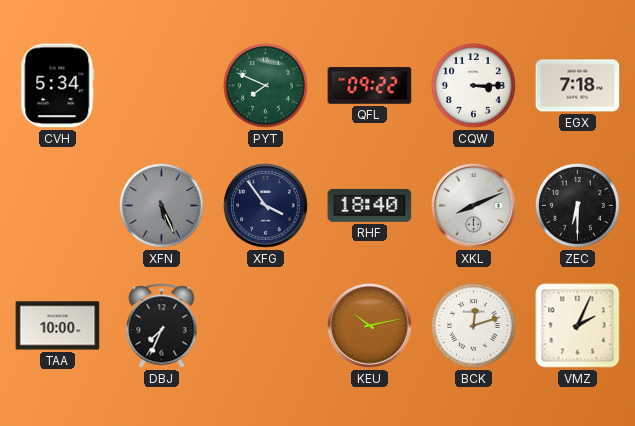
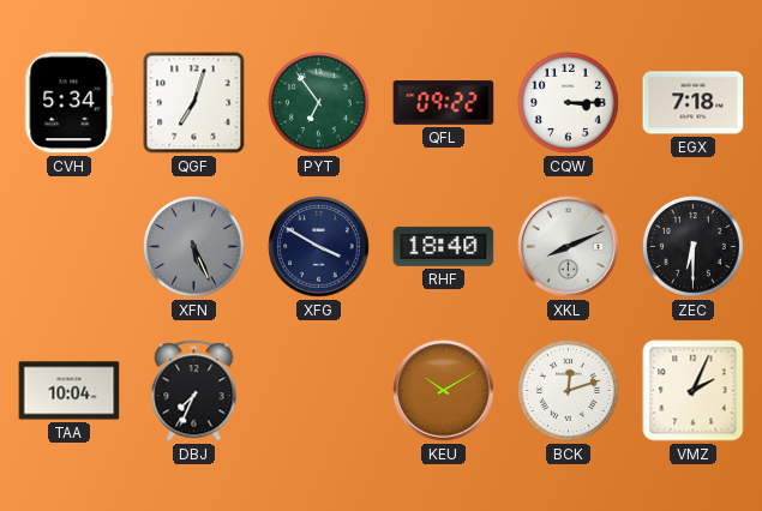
QGF: none -> 7:03
PYT: 7:49 -> 6:54
XFG: 3:54 -> 3:50
TAA: 10:00 -> 10:04
KEU: 10:13 -> 10:10
